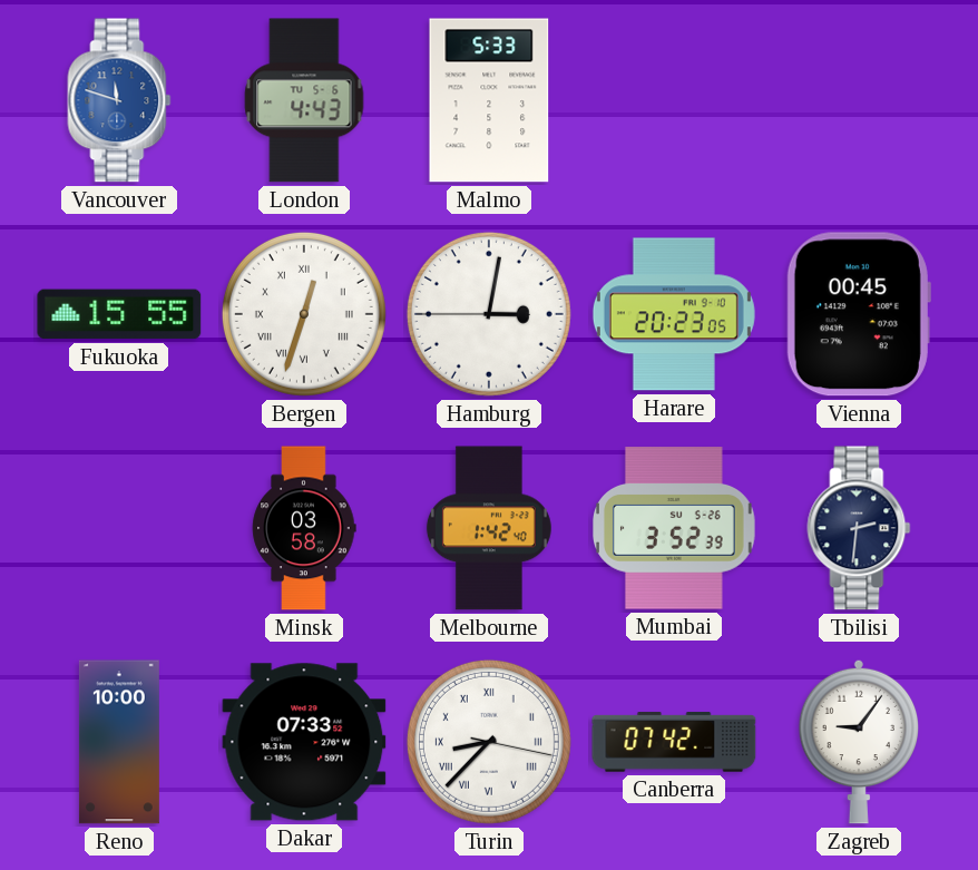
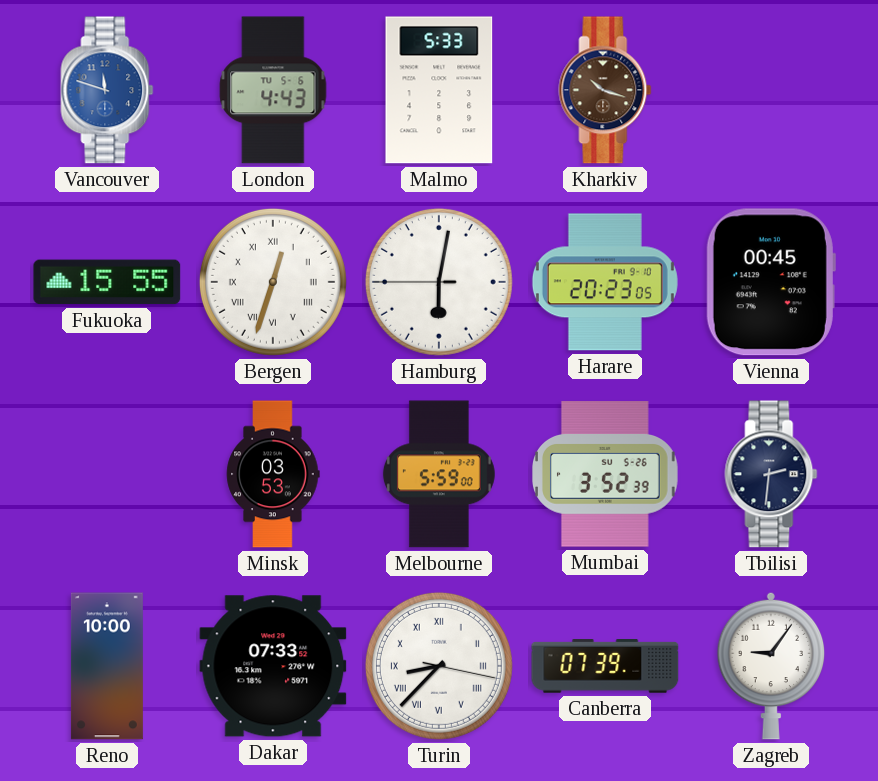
Kharkiv: none -> 10:18
Hamburg: 3:01 -> 6:01
Minsk: 03:58 -> 03:53
Melbourne: 1:42 -> 5:59
Canberra: 07:42 -> 07:39
